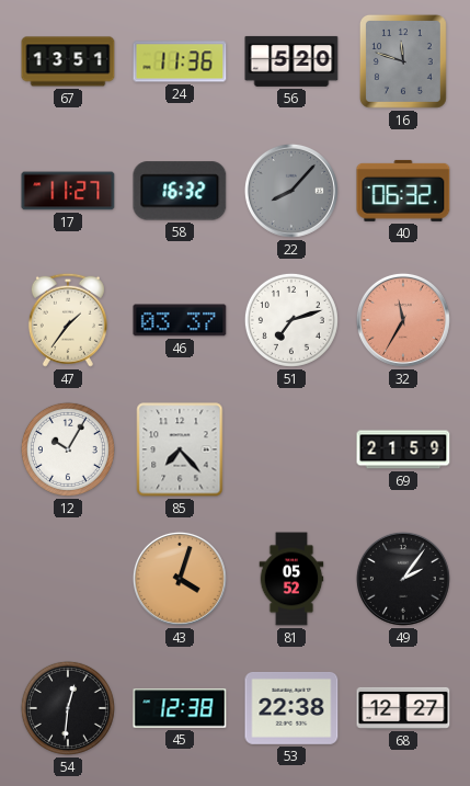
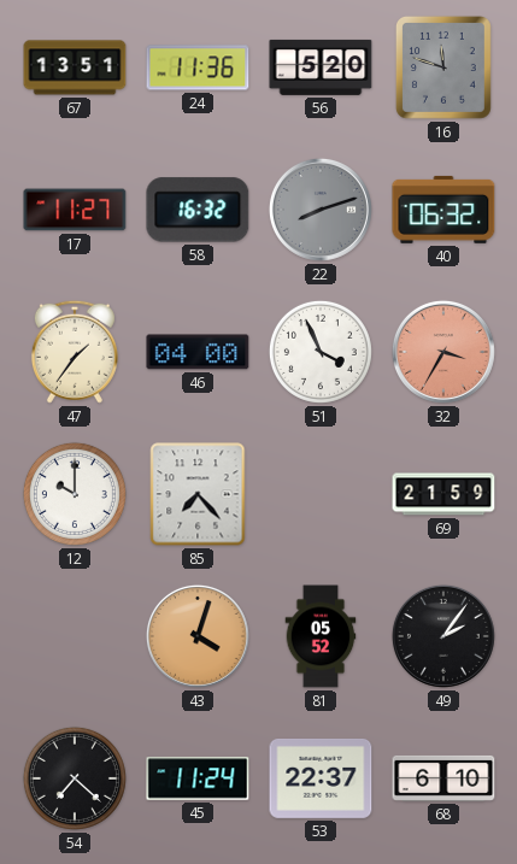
22: 8:07 -> 8:12
46: 03:37 -> 04:00
51: 7:12 -> 3:56
32: 11:35 -> 3:35
12: 10:05 -> 10:00
54: 12:31 -> 7:22
45: 12:38 -> 11:24
53: 22:38 -> 22:37
68: 12:27 -> 6:10
